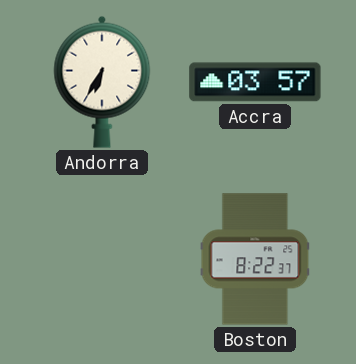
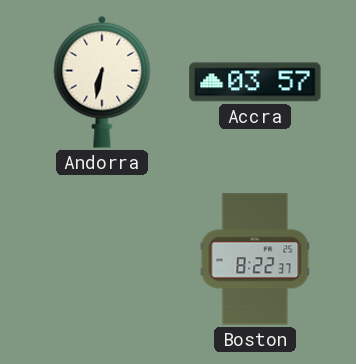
Andorra: 6:35 -> 6:32
